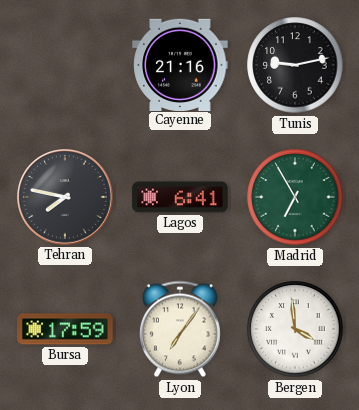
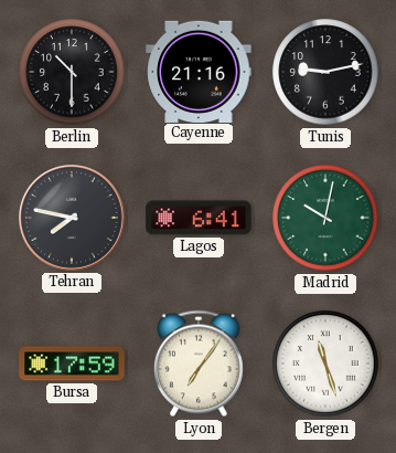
Berlin: none -> 10:30
Madrid: 6:55 -> 10:02
Bergen: 3:59 -> 11:27
